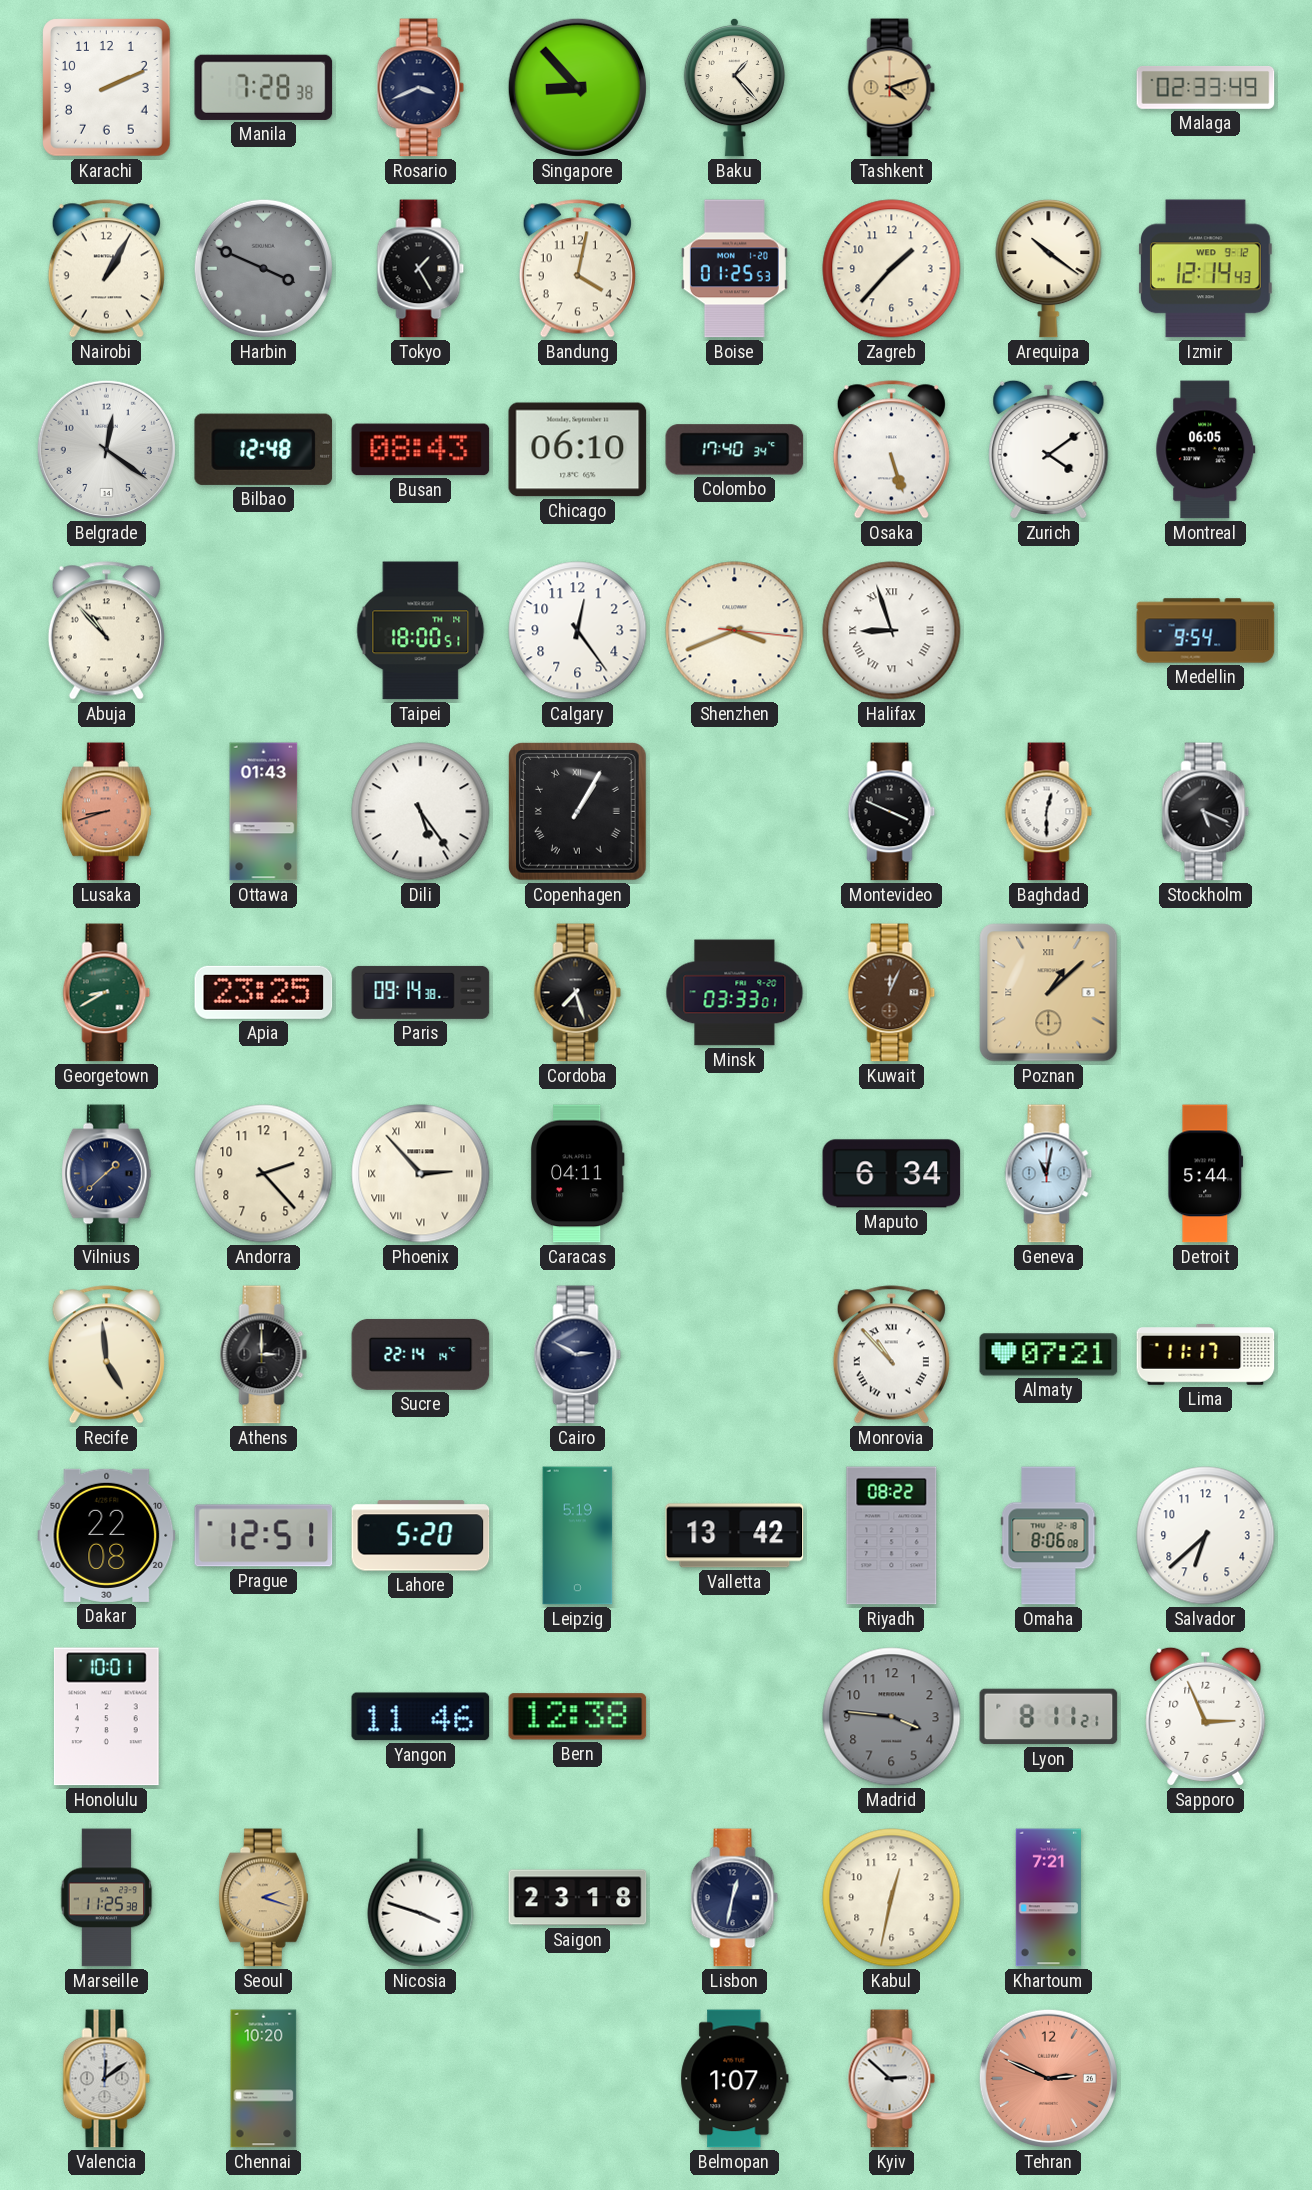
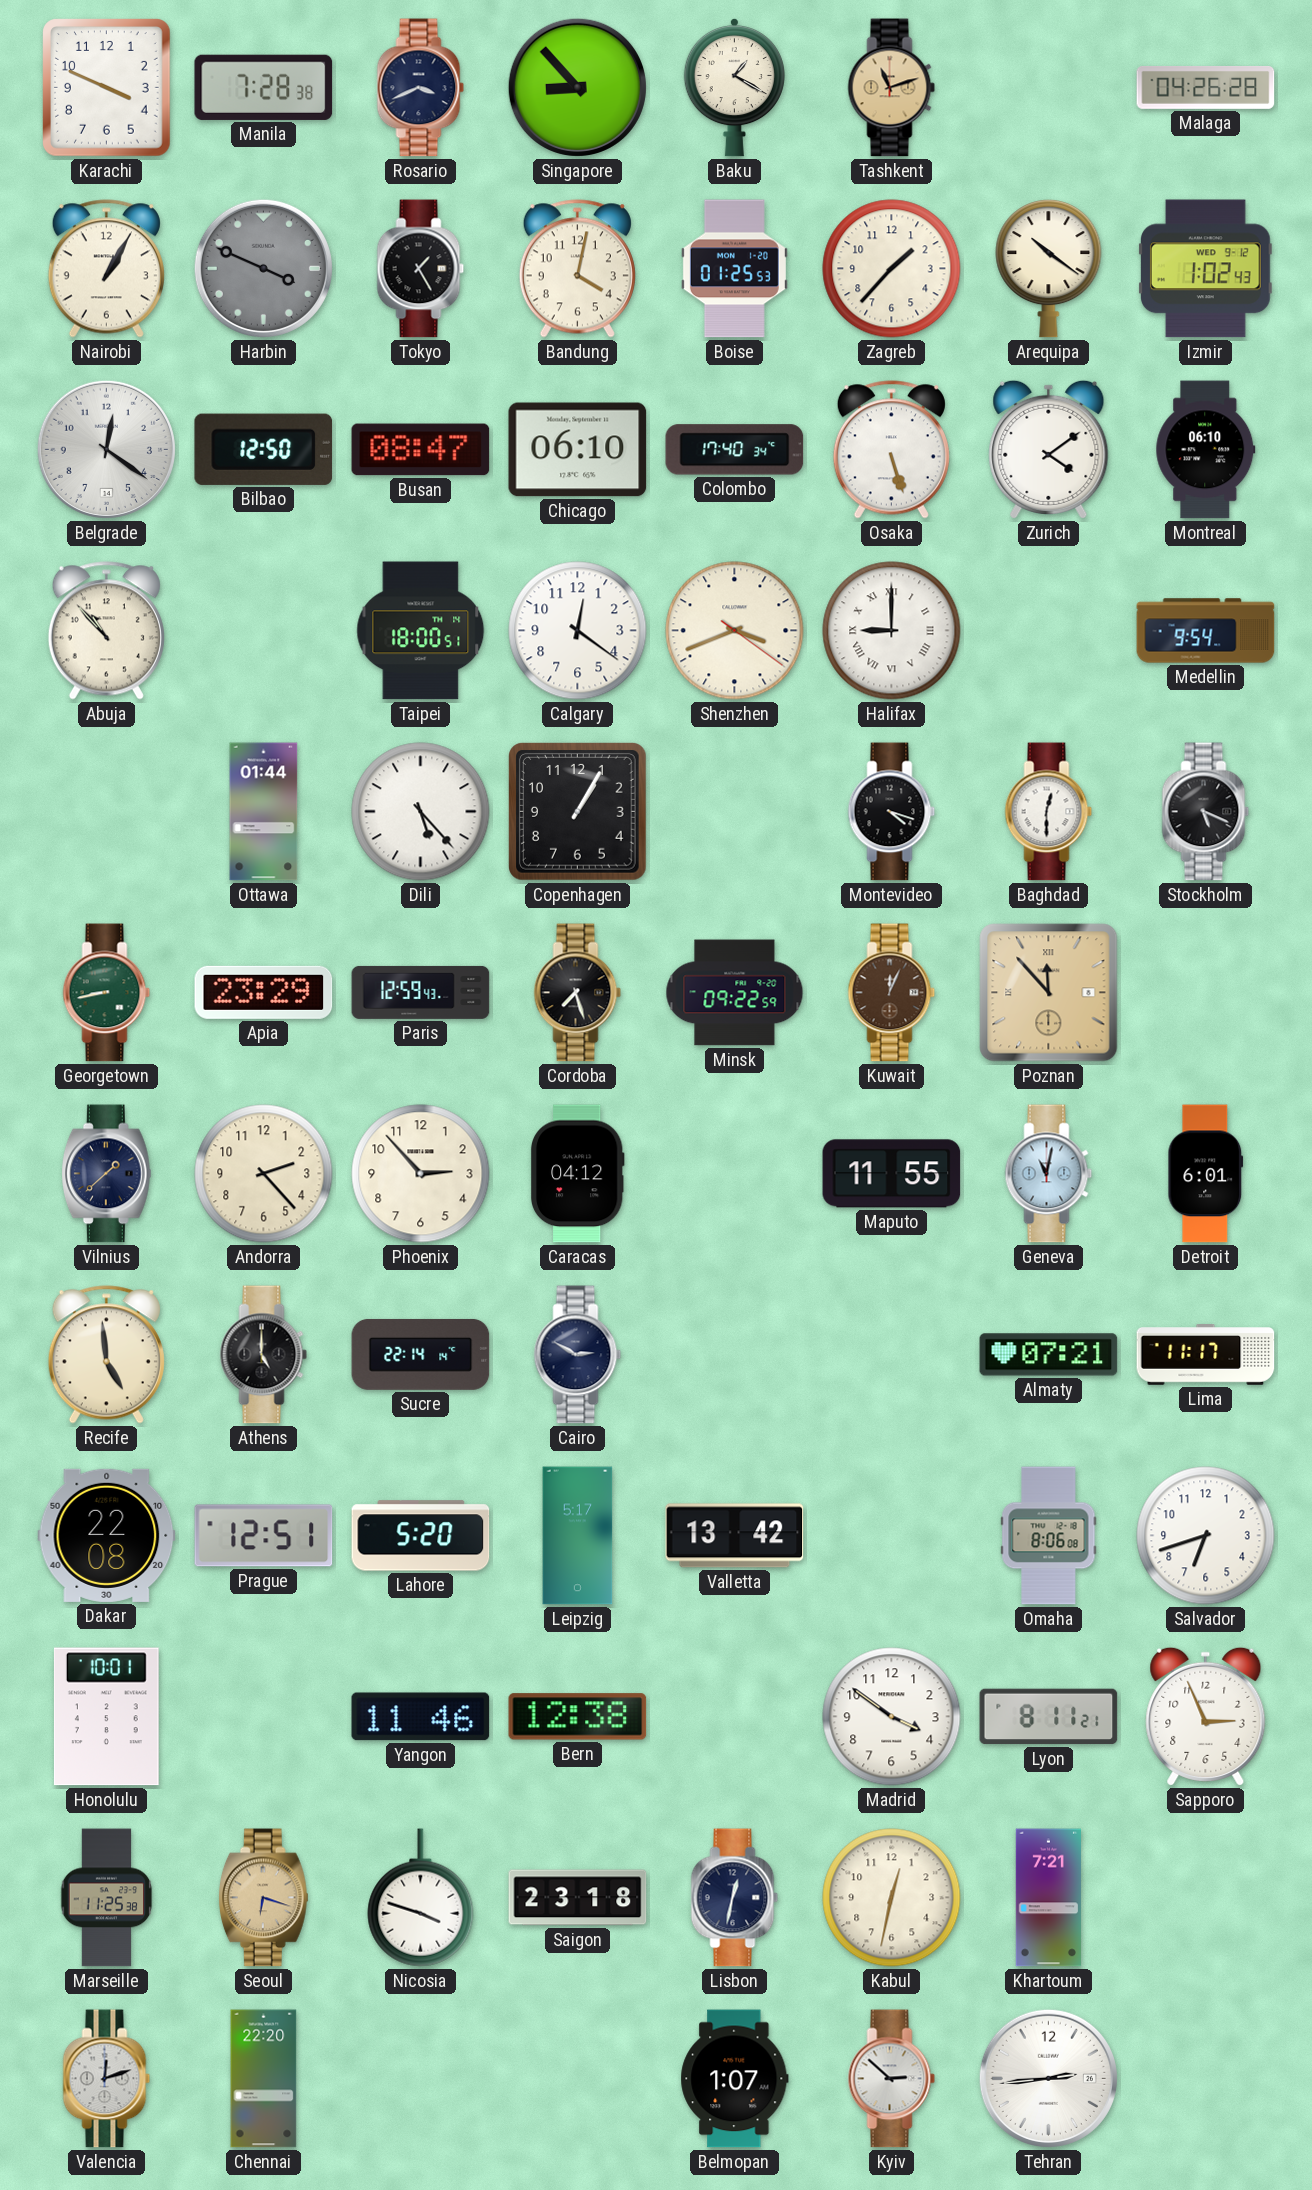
Karachi: 2:11 -> 3:49
Baku: 1:23 -> 1:20
Tashkent: 4:12 -> 11:12
Malaga: 02:33 -> 04:26
Izmir: 12:14 -> 1:02
Bilbao: 12:48 -> 12:50
Busan: 08:43 -> 08:47
Montreal: 06:05 -> 06:10
Calgary: 12:24 -> 12:21
Shenzhen: 3:41:16 -> 3:41:21
Halifax: 8:57 -> 9:00
Lusaka: 8:42 -> none
Ottawa: 01:43 -> 01:44
Dili: 5:24 -> 5:23
Copenhagen numerals: Roman -> Arabic
Montevideo: 3:49 -> 4:18
Georgetown: 8:40 -> 8:43
Apia: 23:25 -> 23:29
Paris: 09:14 -> 12:59
Minsk: 03:33 -> 09:22
Poznan: 1:08 -> 11:53
Phoenix numerals: Roman -> Arabic
Caracas: 04:11 -> 04:12
Maputo: 6:34 -> 11:55
Detroit: 5:44 -> 6:01
Athens: 3:00 -> 5:00
Monrovia: 10:53 -> none
Leipzig: 5:19 -> 5:17
Riyadh: 08:22 -> none
Salvador: 6:38 -> 6:42
Madrid: 3:46 -> 3:51
Madrid dial: grey -> white
Seoul: 2:18 -> 6:18
Valencia: 12:09 -> 12:12
Chennai: 10:20 -> 22:20
Tehran: 2:49 -> 2:44
Tehran dial: salmon -> white
